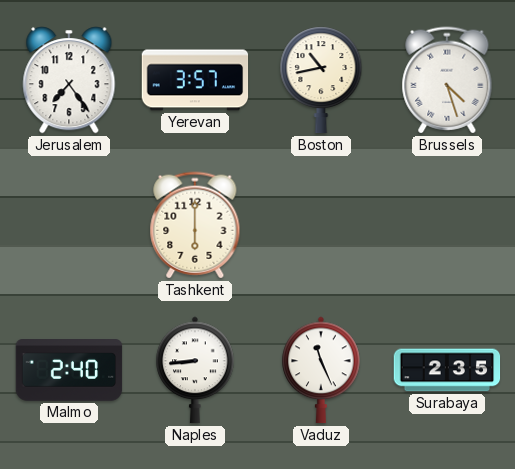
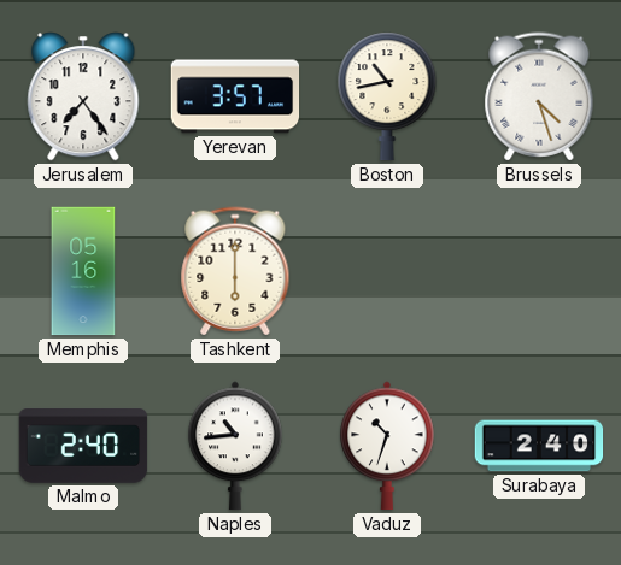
Memphis: none -> 05:16
Naples: 8:44 -> 10:44
Vaduz: 11:26 -> 10:33
Surabaya: 2:35 -> 2:40
